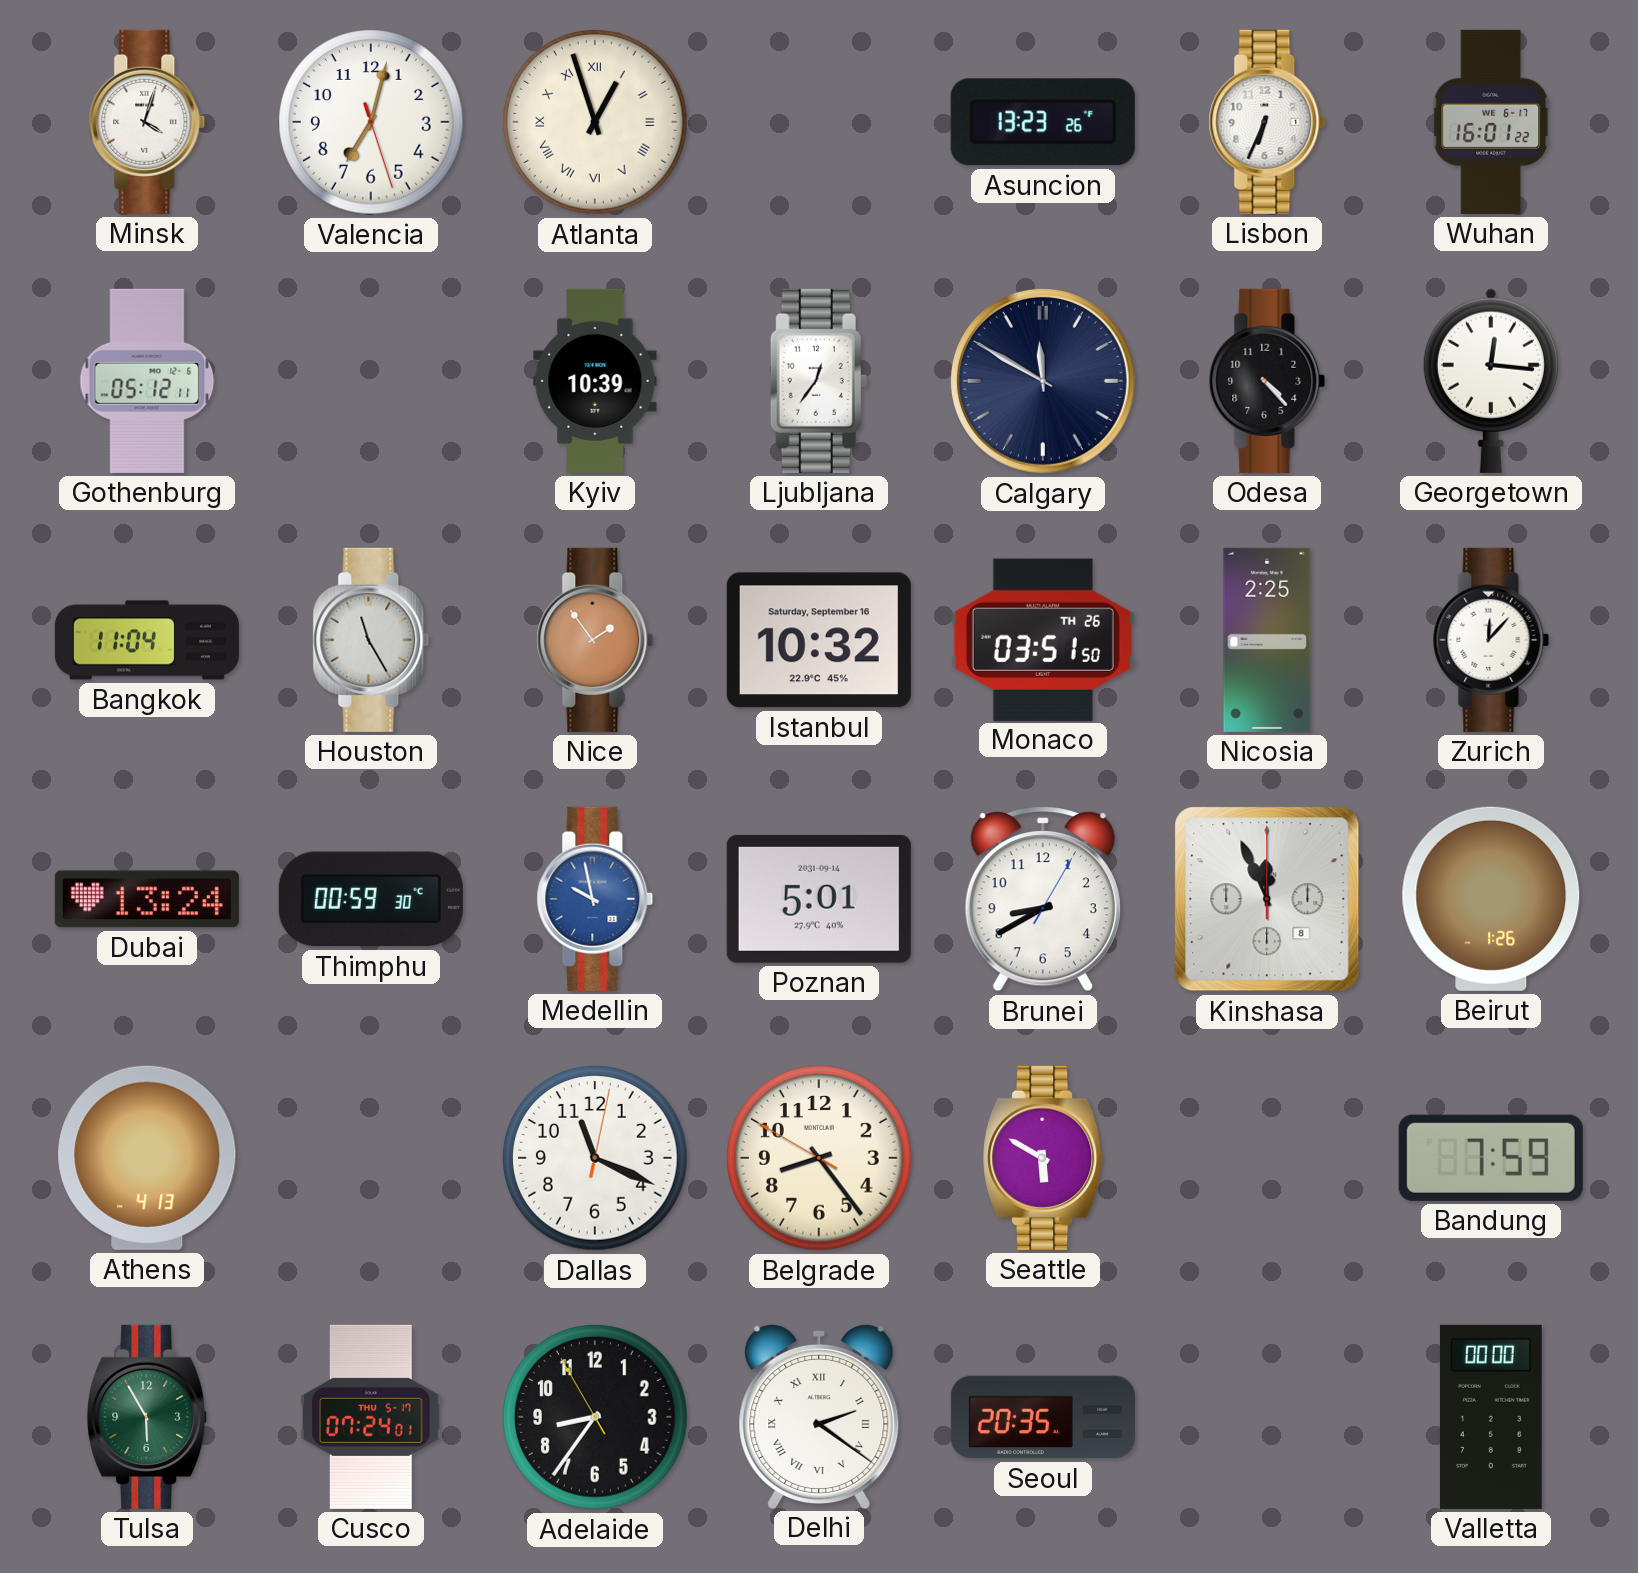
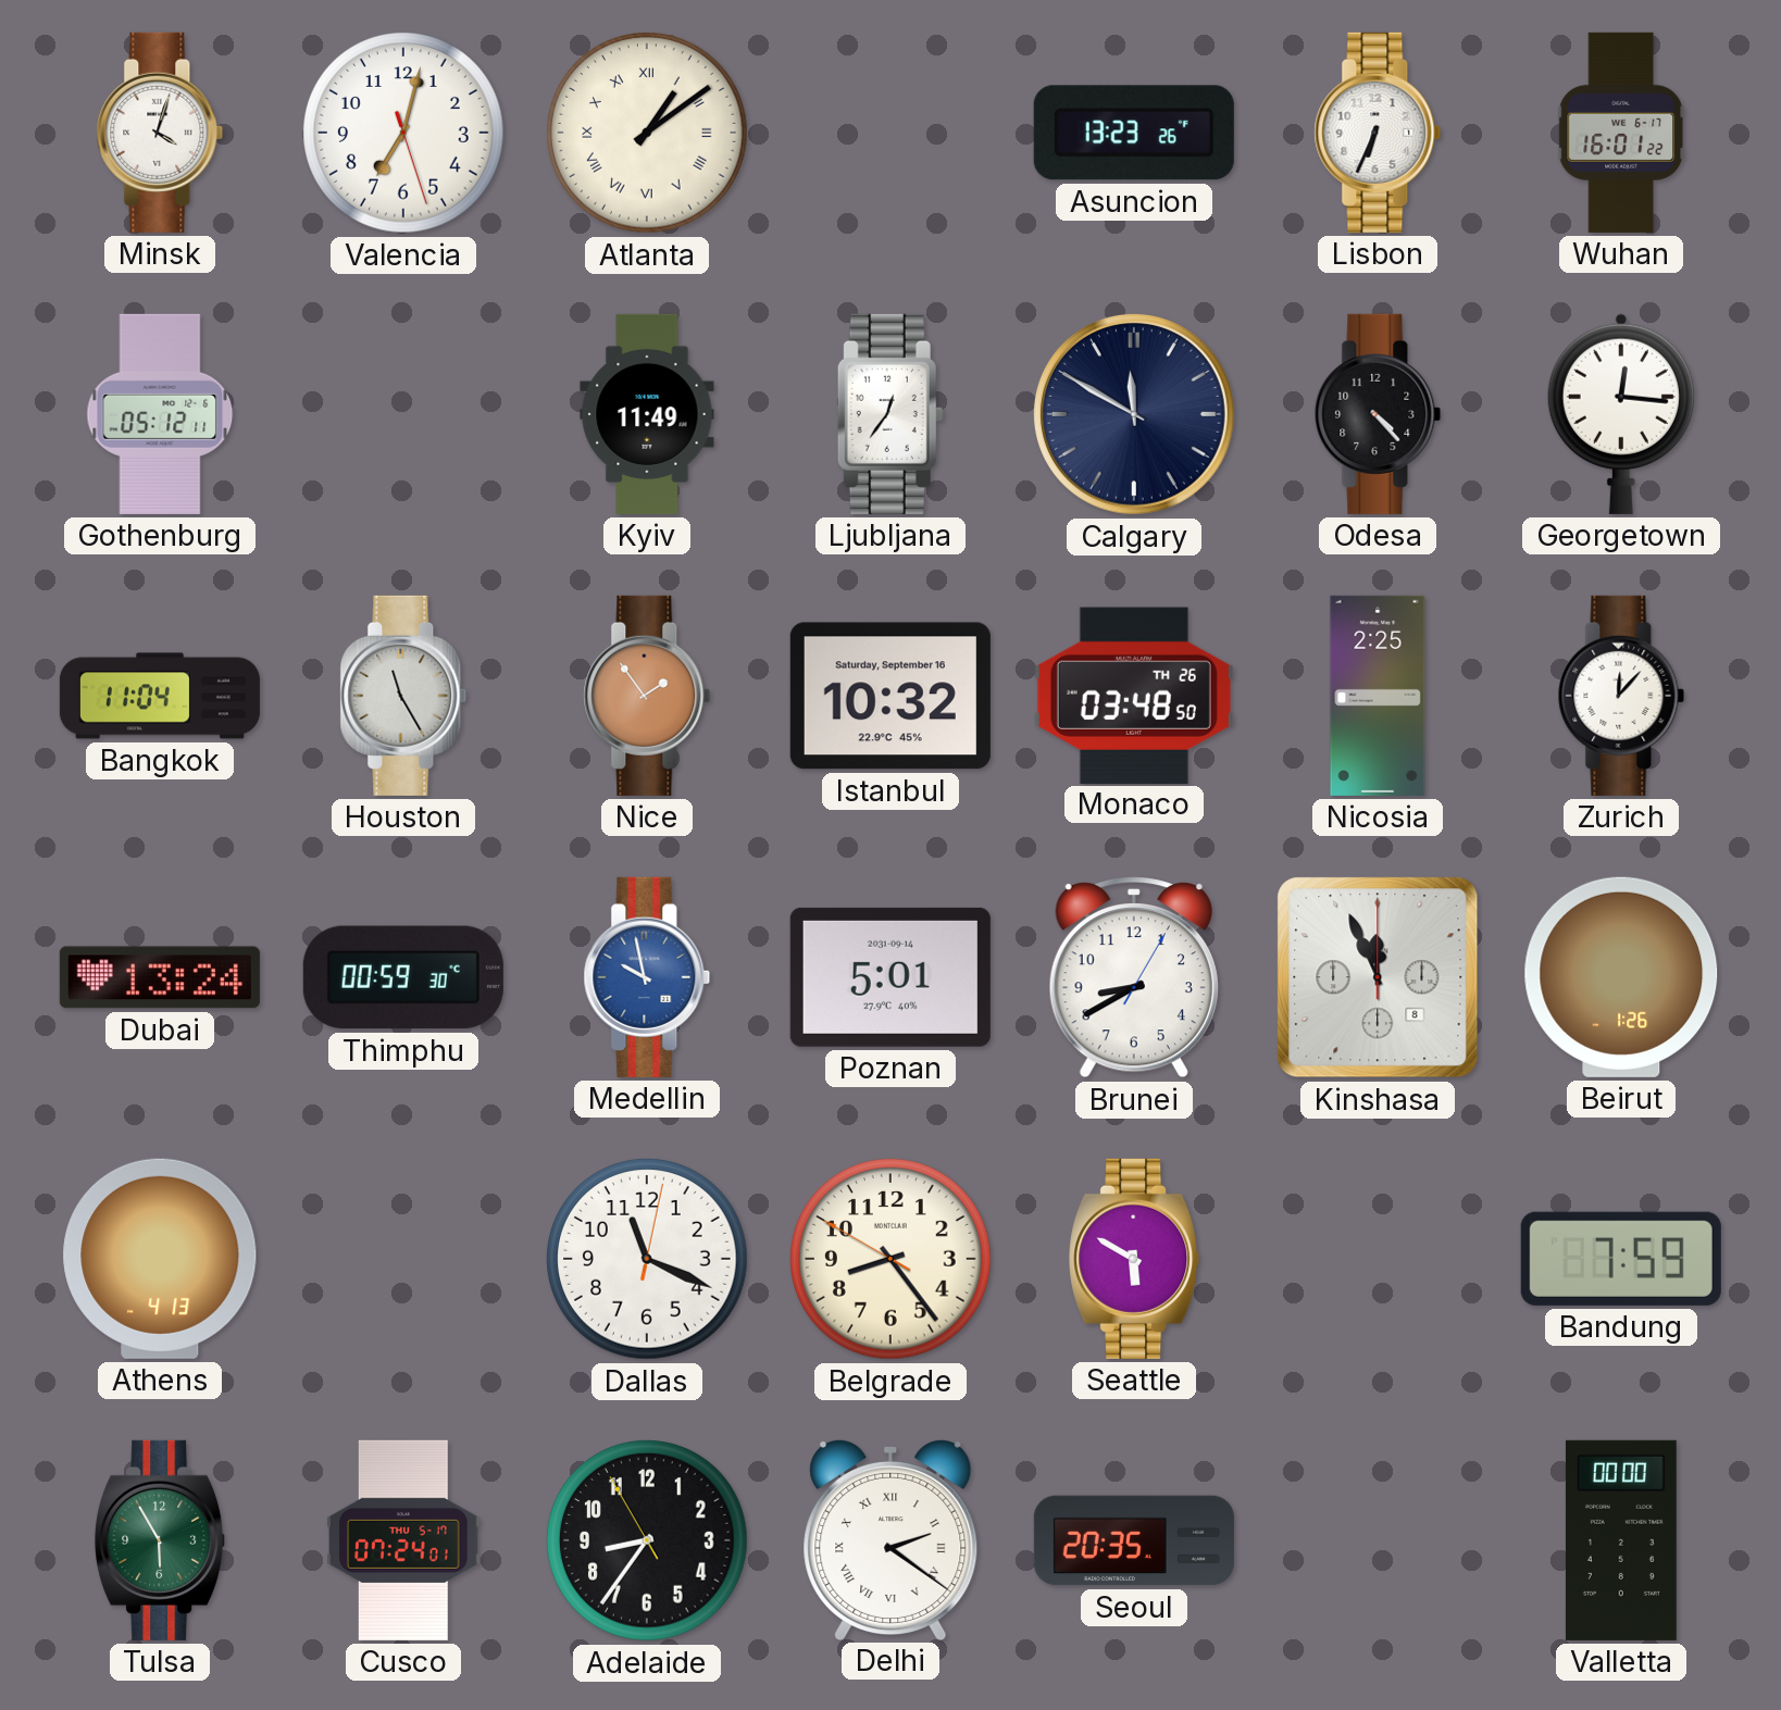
Atlanta: 12:57 -> 1:09
Kyiv: 10:39 -> 11:49
Monaco: 03:51 -> 03:48
